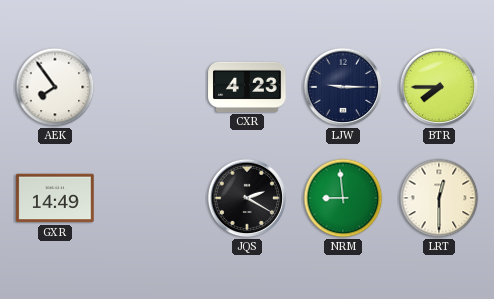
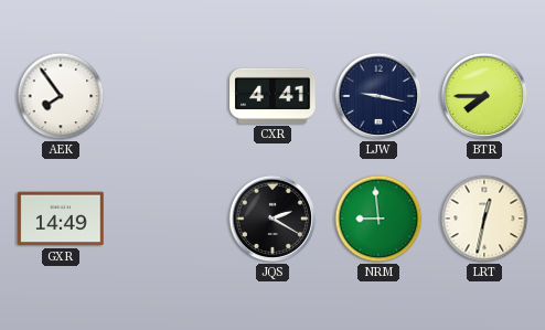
CXR: 4:23 -> 4:41
LJW: 9:15 -> 9:17
LRT: 12:30 -> 12:32
